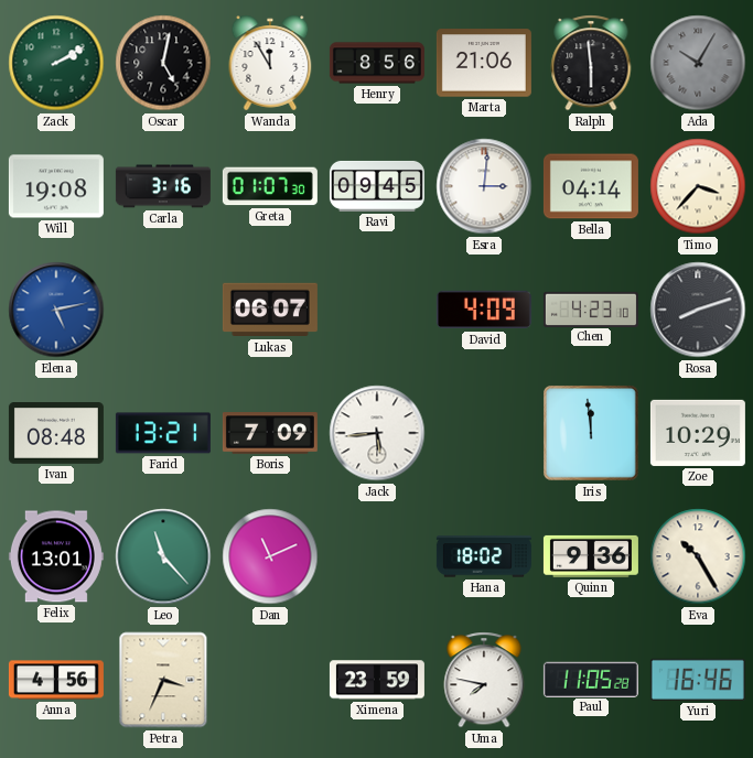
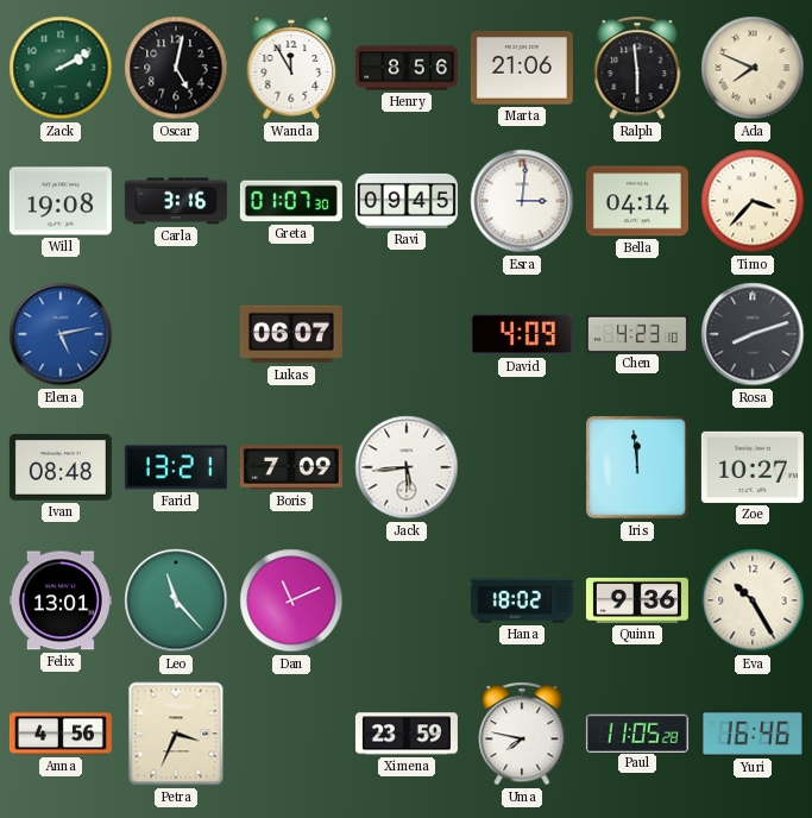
Ada: 10:05 -> 7:49
Ada dial: grey -> cream
Zoe: 10:29 -> 10:27
